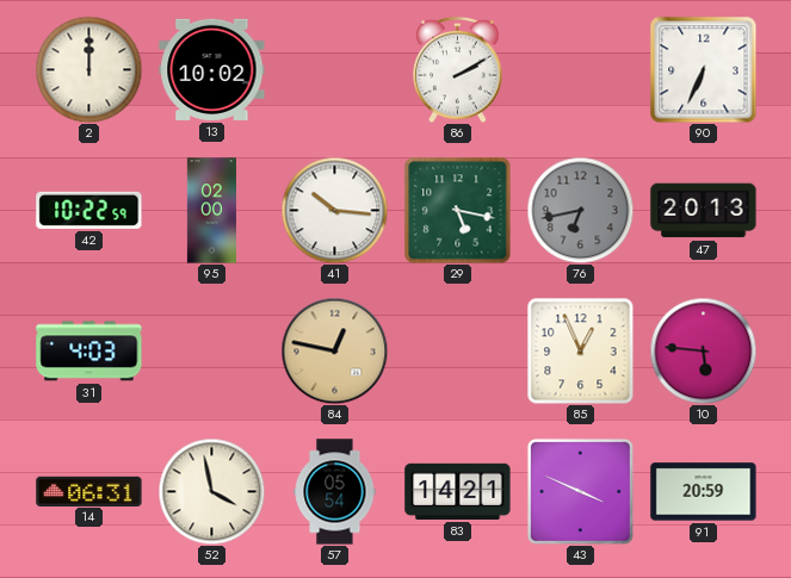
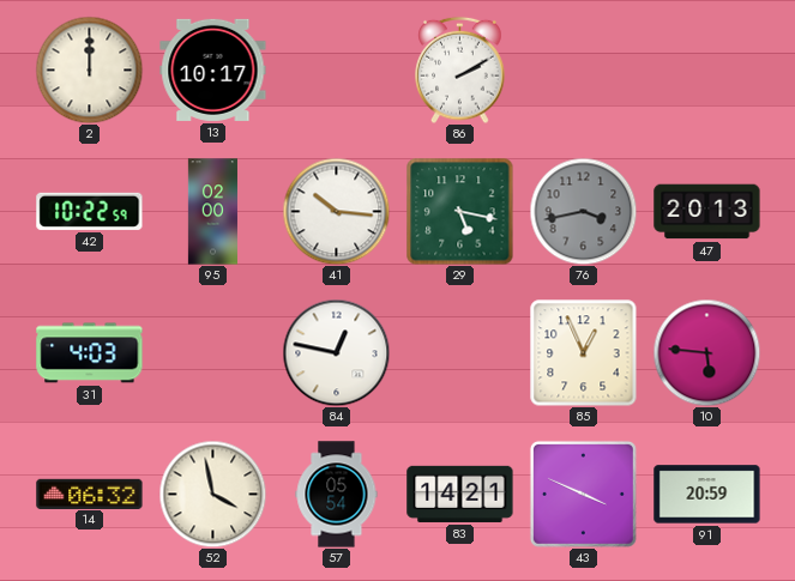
13: 10:02 -> 10:17
90: 6:34 -> none
76: 6:43 -> 3:43
84 dial: champagne -> white
14: 06:31 -> 06:32
